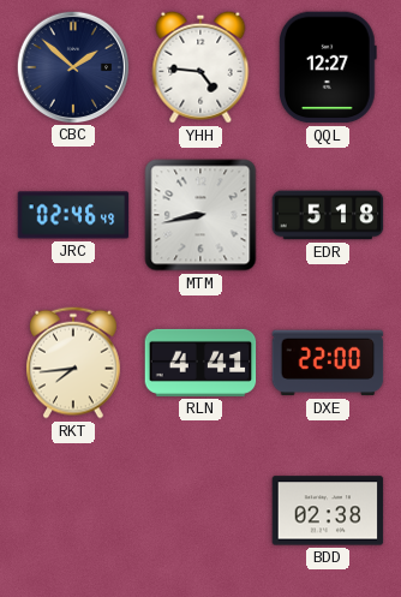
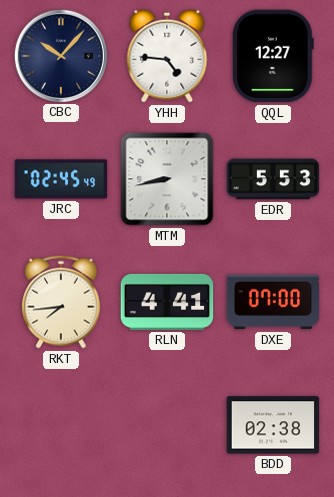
CBC: 1:52 -> 10:07
JRC: 02:46 -> 02:45
EDR: 5:18 -> 5:53
DXE: 22:00 -> 07:00
